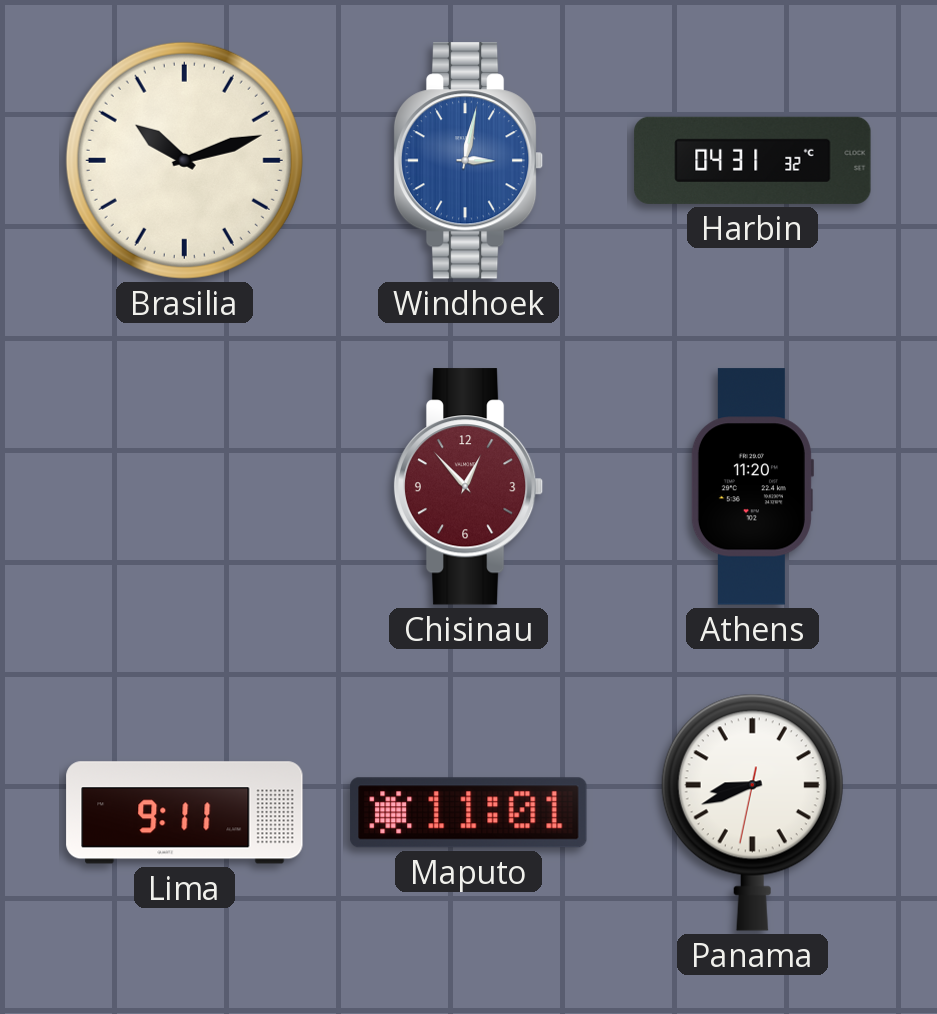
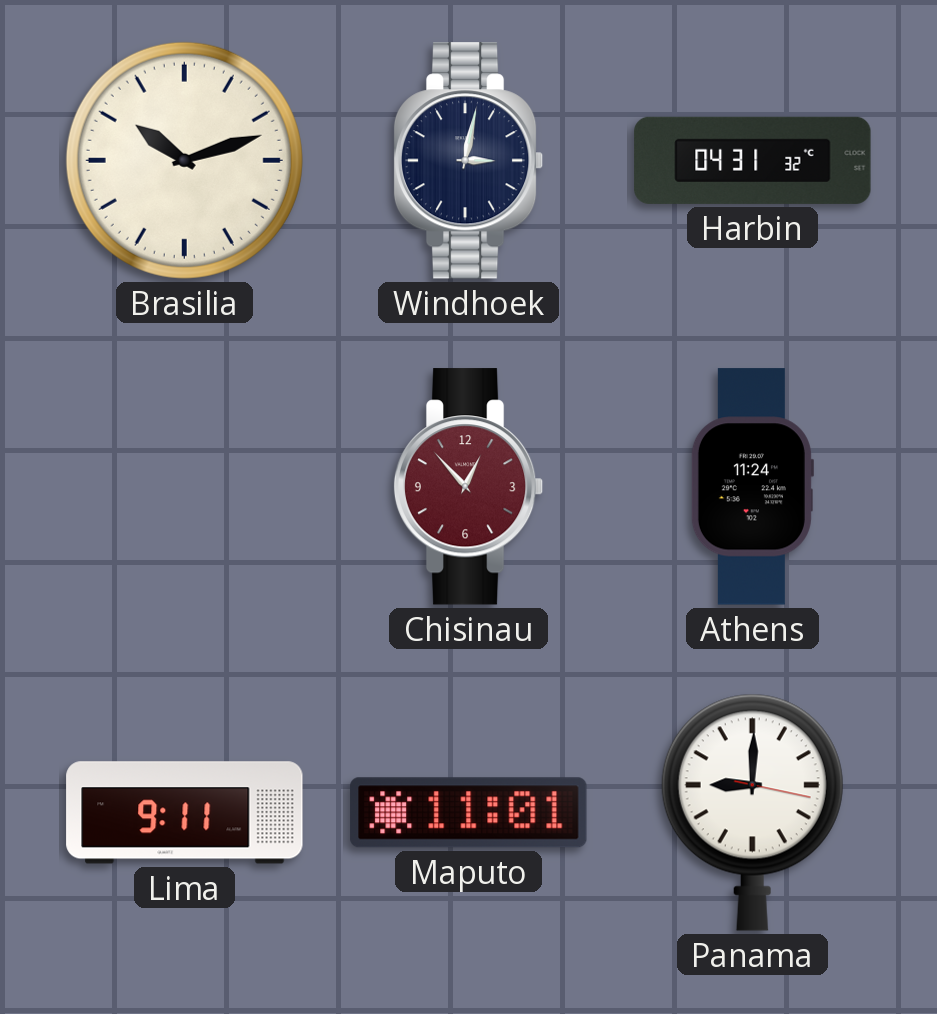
Windhoek dial: blue -> navy
Athens: 11:20 -> 11:24
Panama: 8:41 -> 9:00
